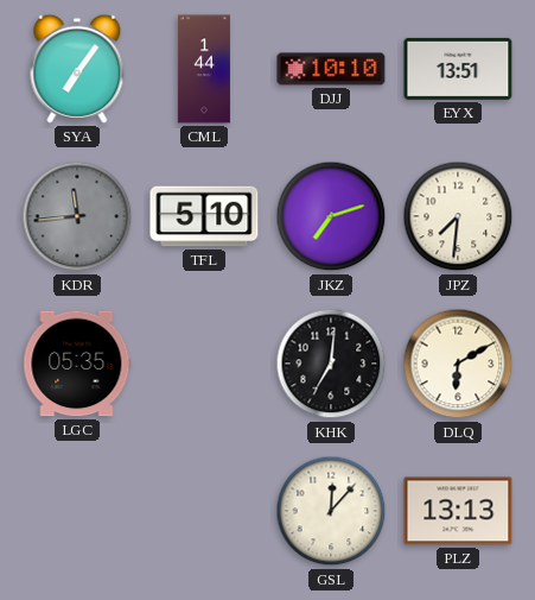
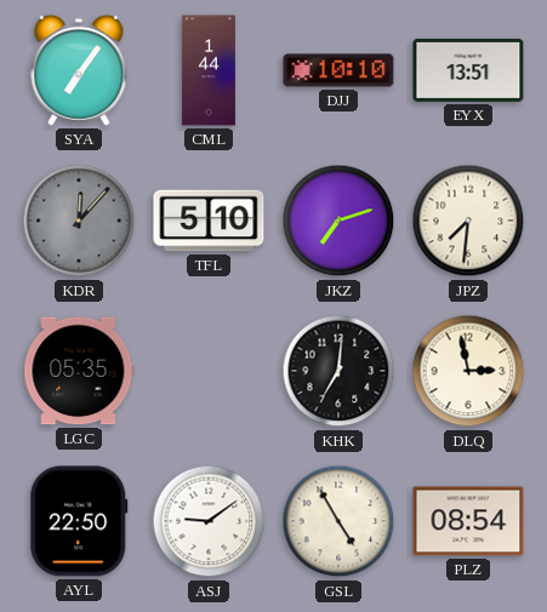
KDR: 11:44 -> 12:07
DLQ: 6:10 -> 2:58
AYL: none -> 22:50
ASJ: none -> 9:09
GSL: 12:07 -> 4:55
PLZ: 13:13 -> 08:54
